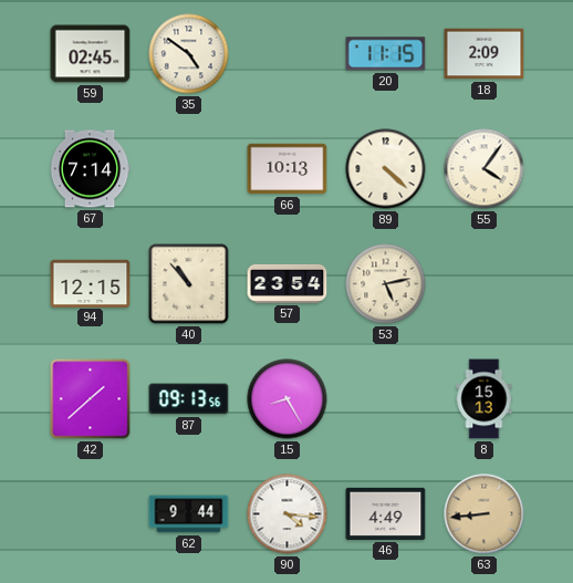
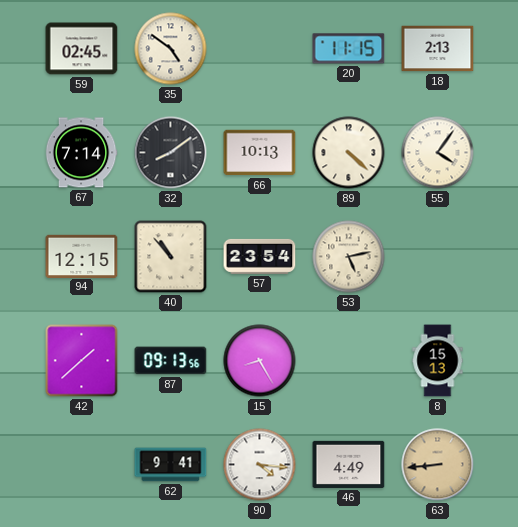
18: 2:09 -> 2:13
32: none -> 8:09
62: 9:44 -> 9:41
